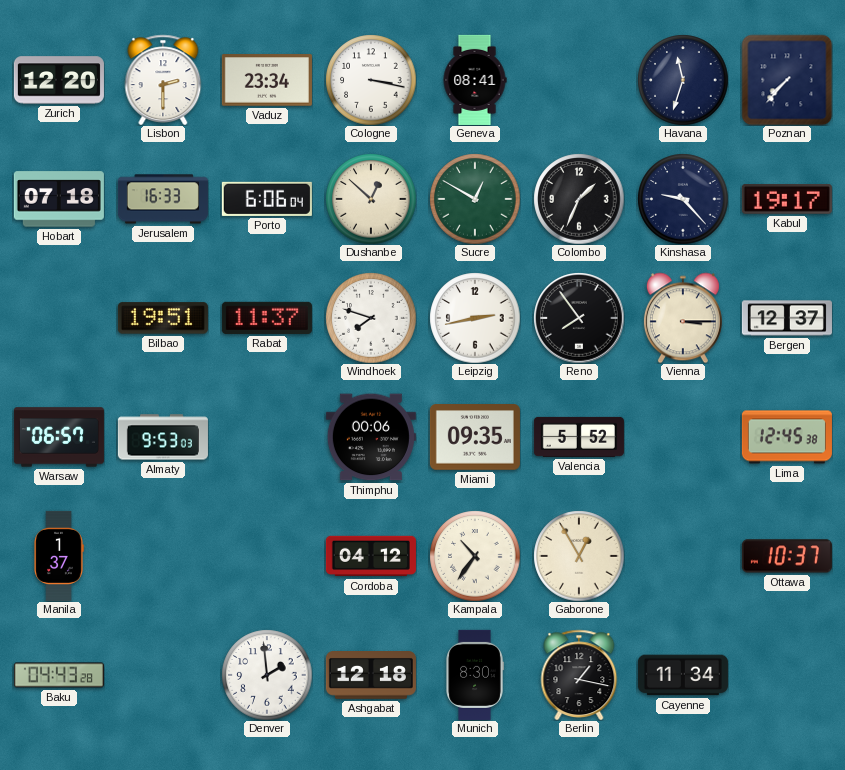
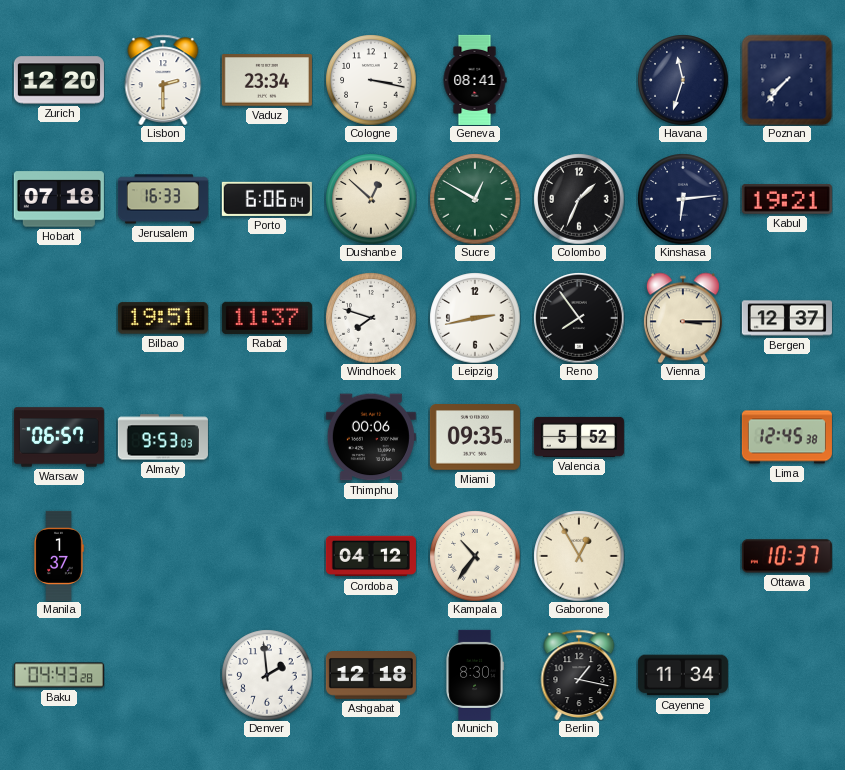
Kinshasa: 9:23 -> 6:14
Kabul: 19:17 -> 19:21
